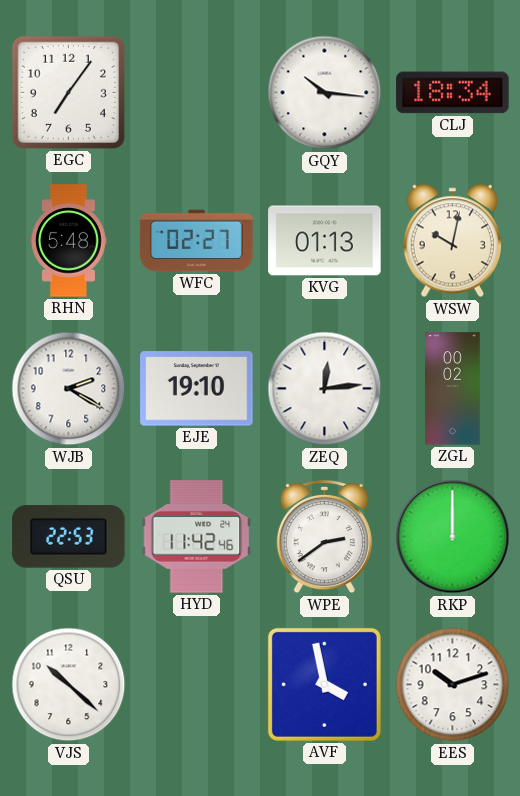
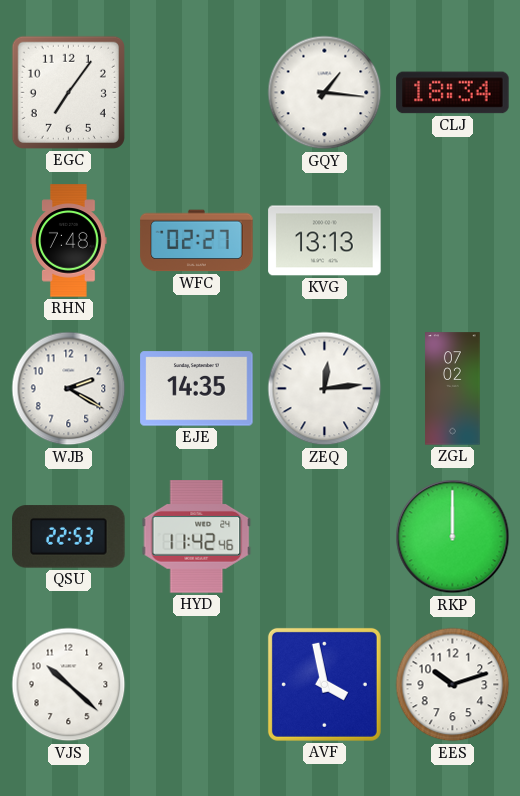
GQY: 10:16 -> 1:16
RHN: 5:48 -> 7:48
KVG: 01:13 -> 13:13
WSW: 10:02 -> none
EJE: 19:10 -> 14:35
ZGL: 00:02 -> 07:02
WPE: 2:39 -> none
